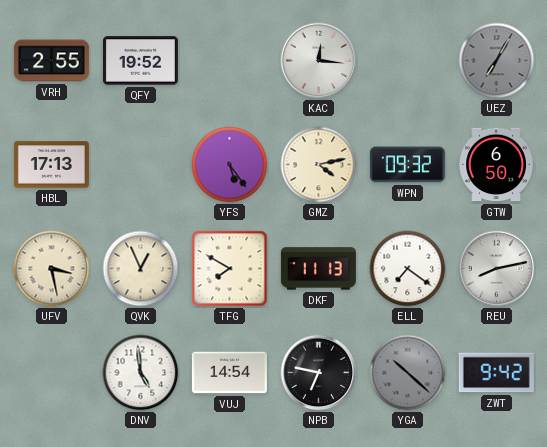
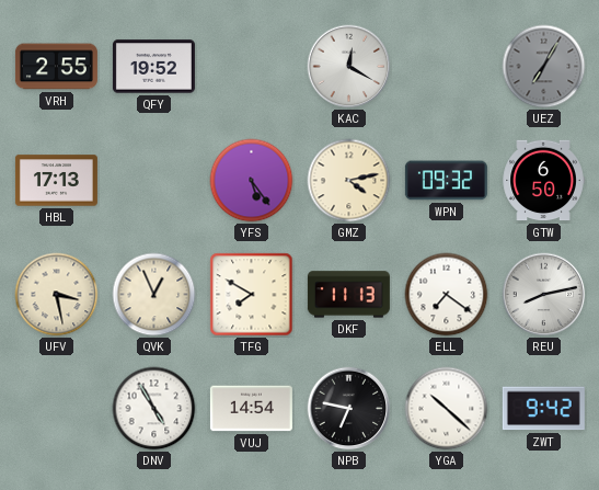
KAC: 12:16 -> 12:20
DNV: 4:59 -> 4:55
YGA dial: grey -> white
